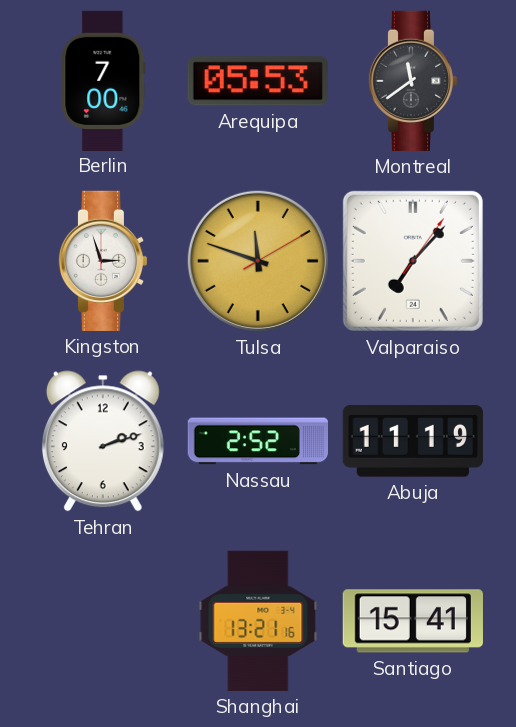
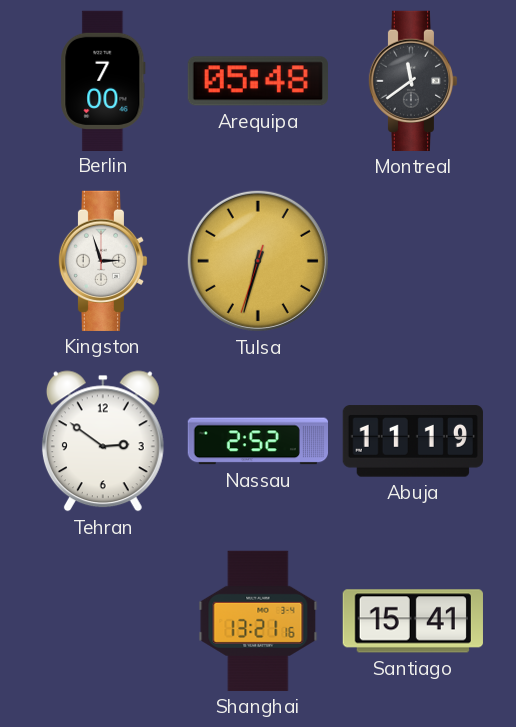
Arequipa: 05:53 -> 05:48
Tulsa: 11:48 -> 6:32
Valparaiso: 7:07 -> none
Tehran: 2:12 -> 2:51
